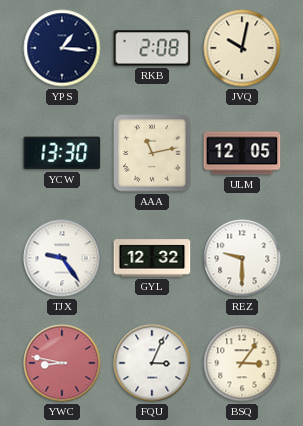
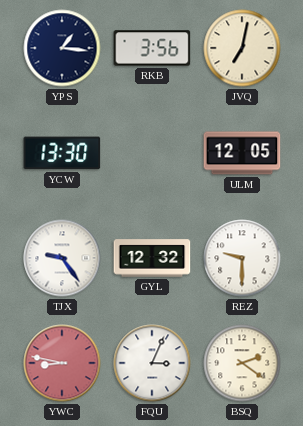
RKB: 2:08 -> 3:56
JVQ: 10:02 -> 7:02
AAA: 11:13 -> none
BSQ: 3:06 -> 2:21
